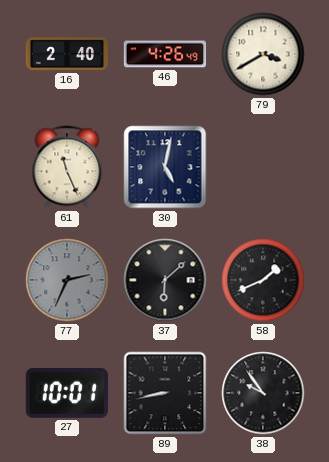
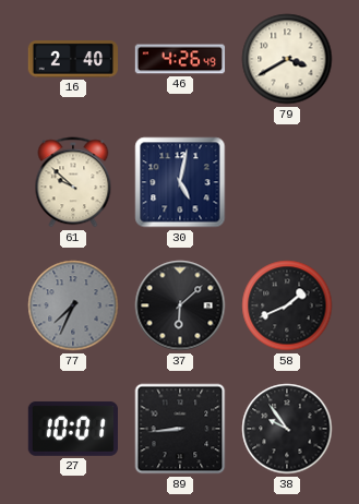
61: 11:26 -> 9:52
77: 2:34 -> 7:34
89: 8:43 -> 8:44
